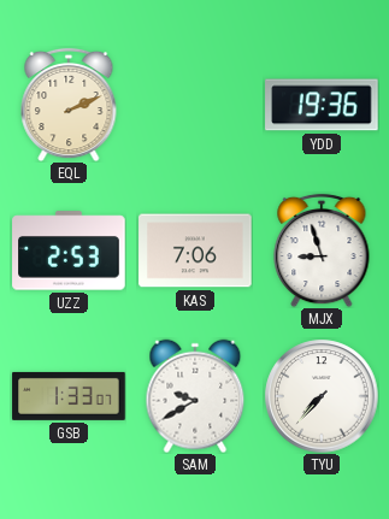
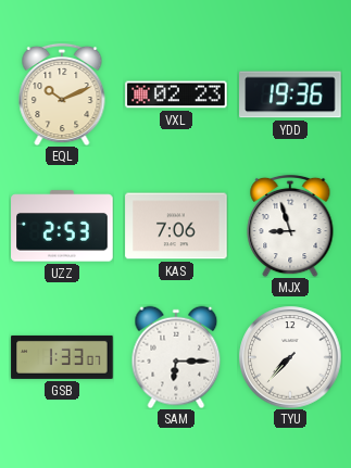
EQL: 2:11 -> 10:11
VXL: none -> 02:23
SAM: 9:40 -> 6:15
